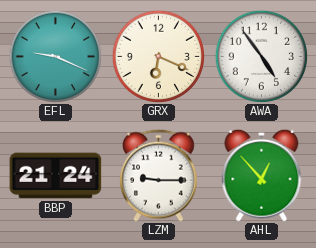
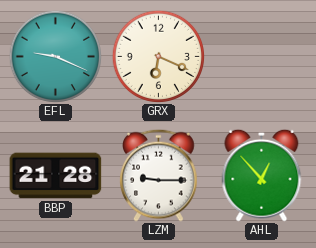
AWA: 4:54 -> none
BBP: 21:24 -> 21:28
